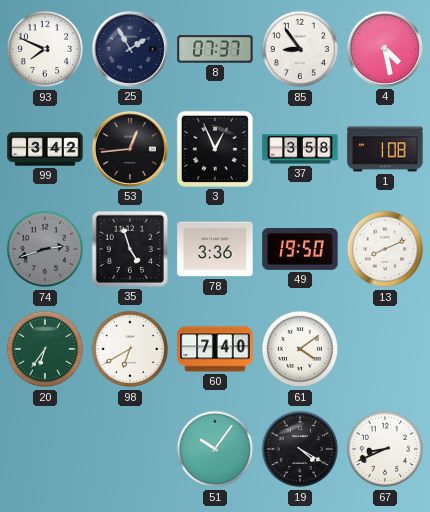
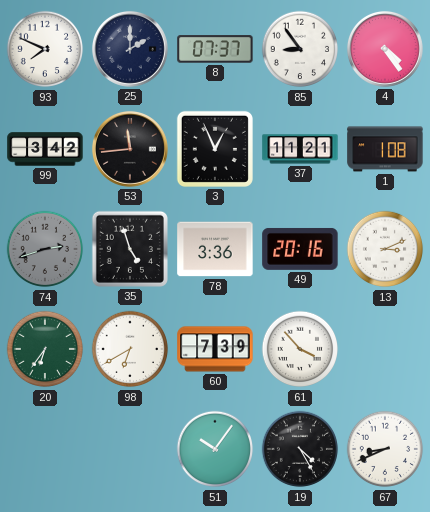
25: 1:55 -> 2:00
4: 4:28 -> 4:24
53: 12:44 -> 11:44
37: 3:58 -> 11:21
49: 19:50 -> 20:16
13: 8:11 -> 3:11
60: 7:40 -> 7:39
61: 4:09 -> 3:53
19: 4:20 -> 4:25
